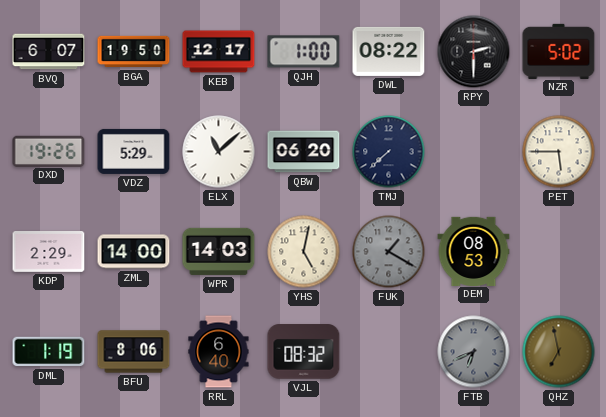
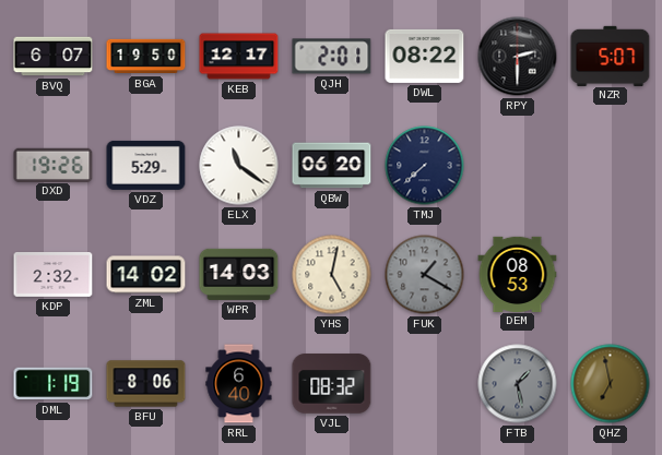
QJH: 1:00 -> 2:01
NZR: 5:02 -> 5:07
ELX: 11:08 -> 11:21
PET: 5:45 -> none
KDP: 2:29 -> 2:32
ZML: 14:00 -> 14:02
FTB: 6:41 -> 1:28
